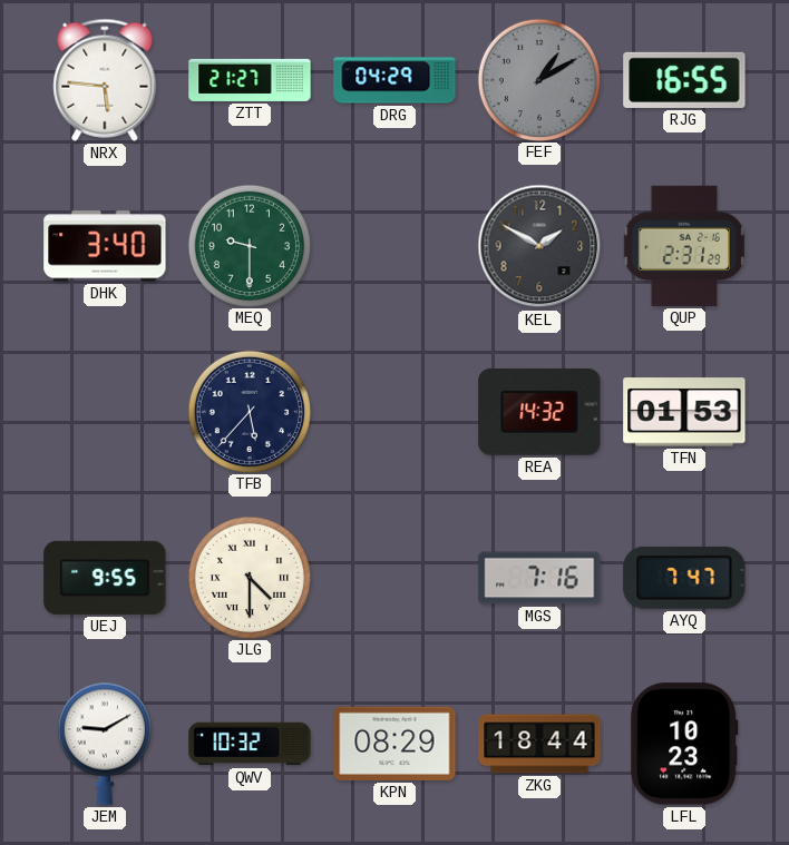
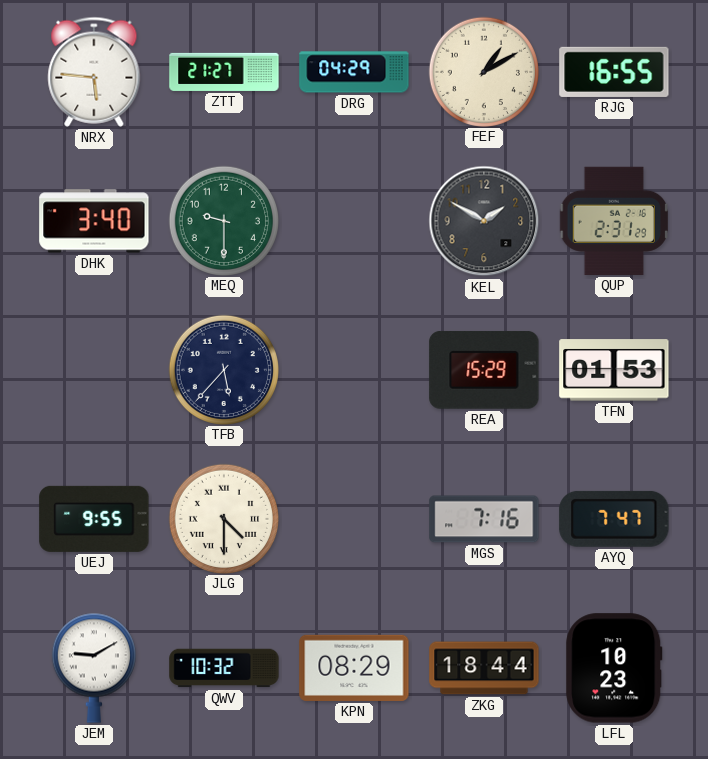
FEF dial: grey -> cream
REA: 14:32 -> 15:29
